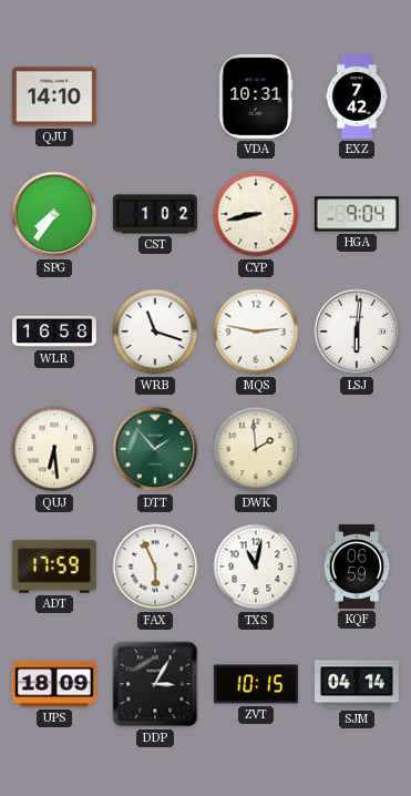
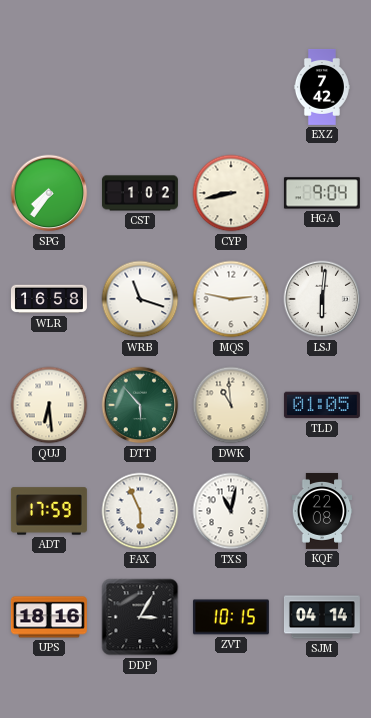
QJU: 14:10 -> none
VDA: 10:31 -> none
DTT: 1:53 -> 5:53
DWK: 1:59 -> 10:59
TLD: none -> 01:05
KQF: 06:59 -> 22:08
UPS: 18:09 -> 18:16
